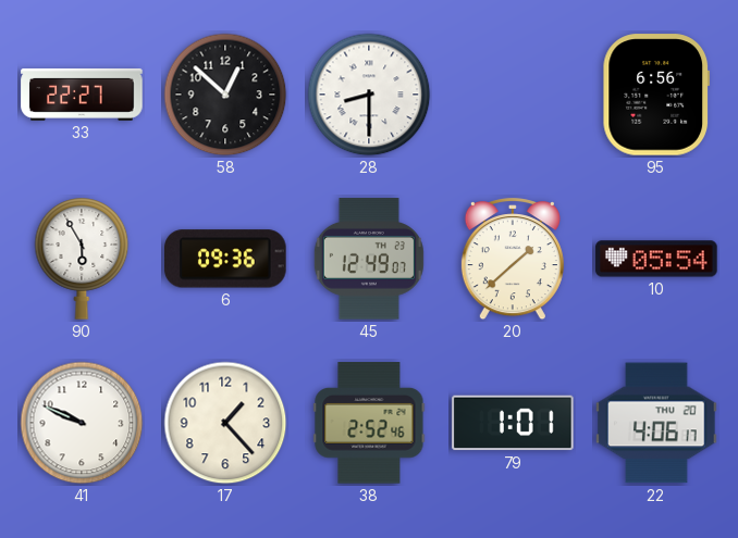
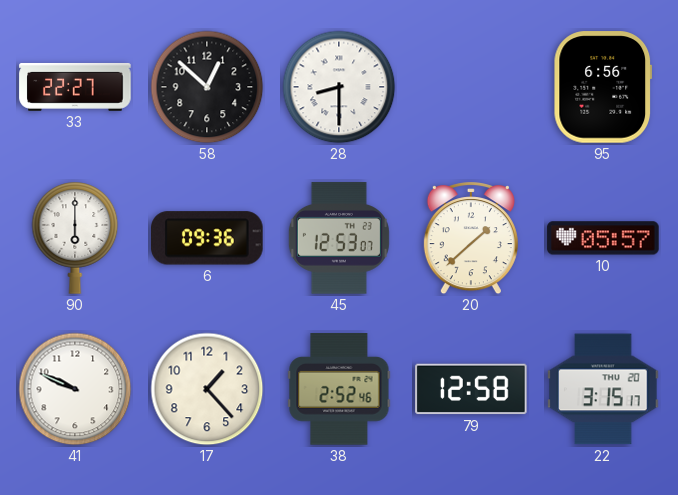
90: 5:55 -> 6:00
45: 12:49 -> 12:53
10: 05:54 -> 05:57
79: 1:01 -> 12:58
22: 4:06 -> 3:15
